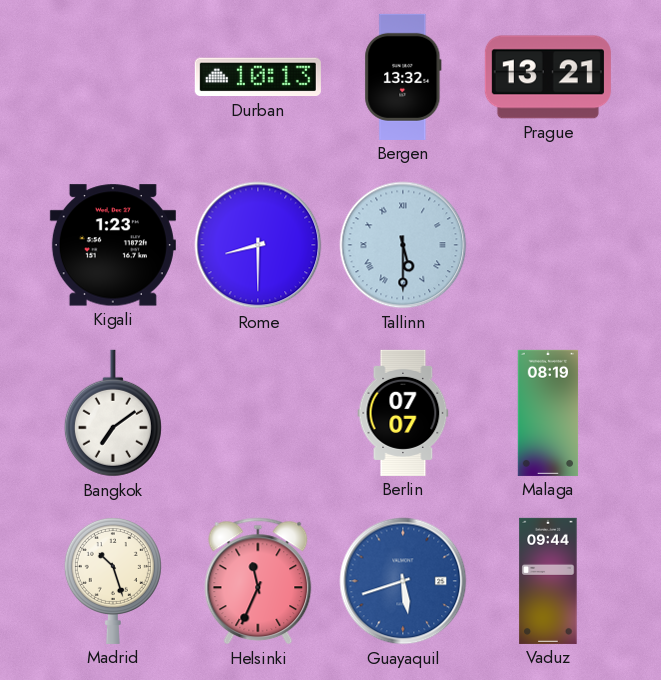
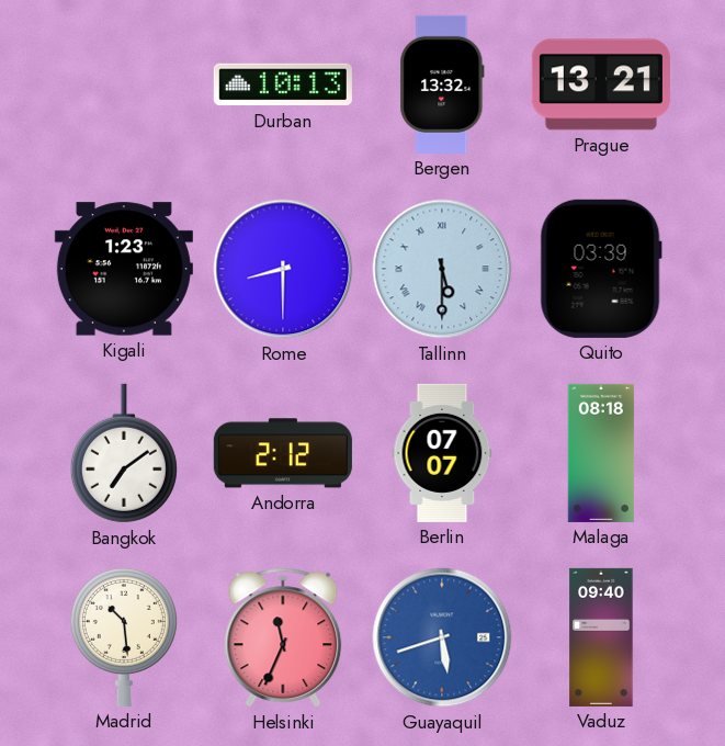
Quito: none -> 03:39
Andorra: none -> 2:12
Malaga: 08:19 -> 08:18
Madrid: 10:27 -> 10:29
Vaduz: 09:44 -> 09:40
